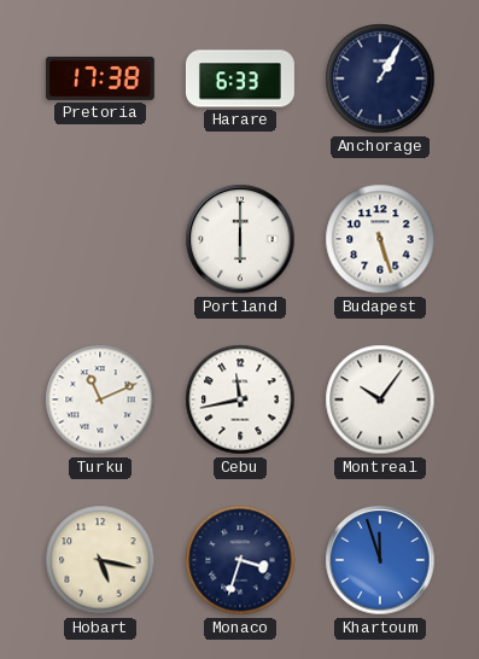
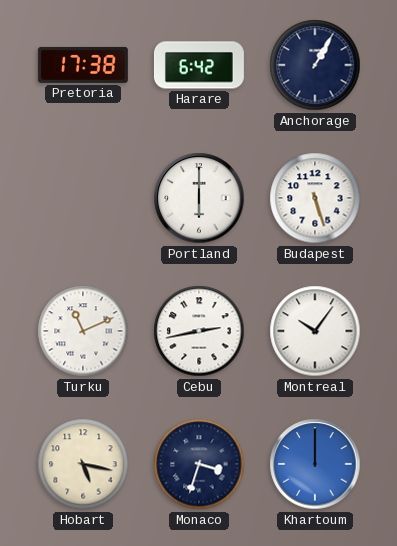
Harare: 6:33 -> 6:42
Cebu: 11:43 -> 2:43
Khartoum: 11:57 -> 12:00
